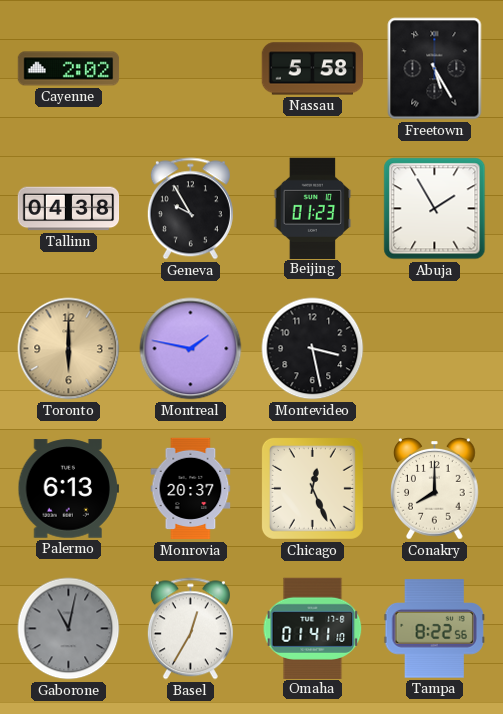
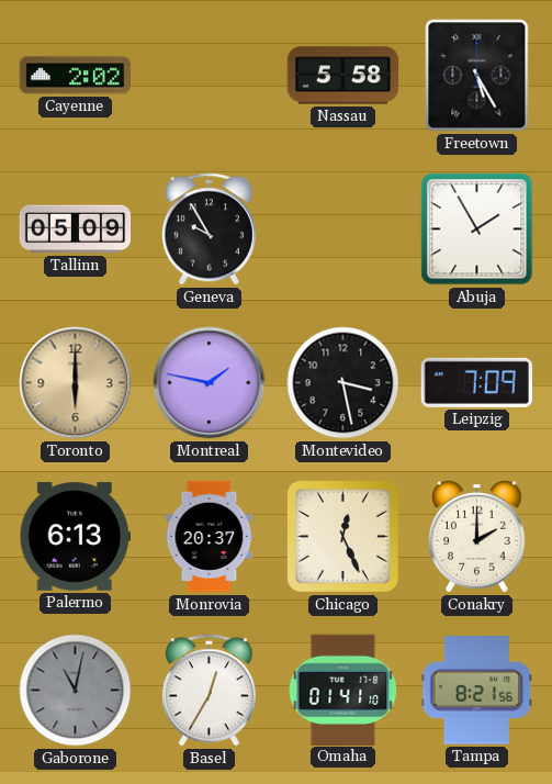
Tallinn: 04:38 -> 05:09
Beijing: 01:23 -> none
Leipzig: none -> 7:09
Conakry: 8:00 -> 2:00
Tampa: 8:22 -> 8:21
